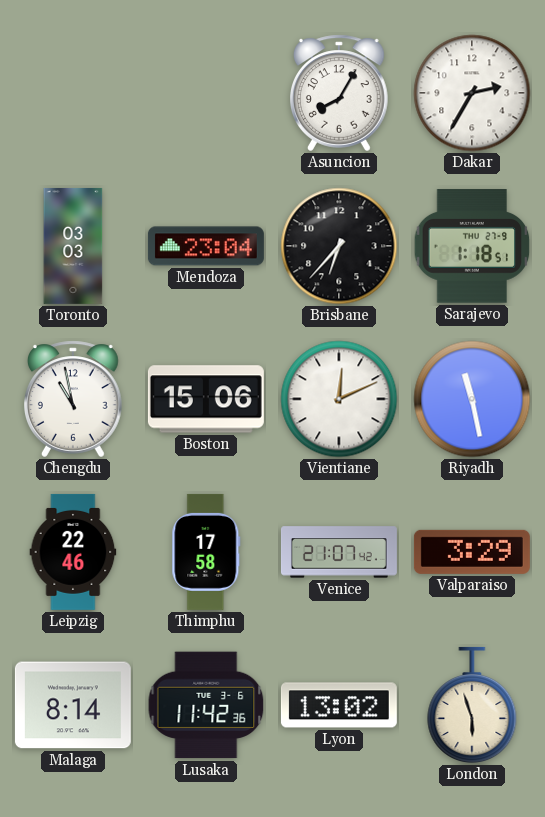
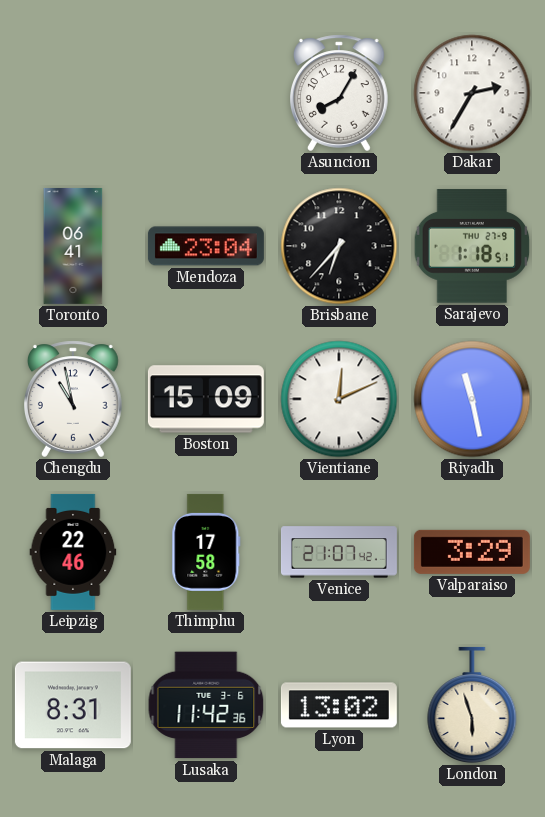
Toronto: 03:03 -> 06:41
Boston: 15:06 -> 15:09
Malaga: 8:14 -> 8:31
